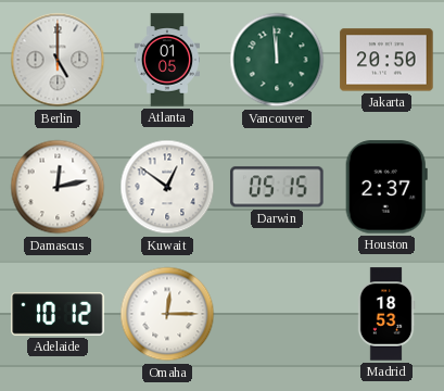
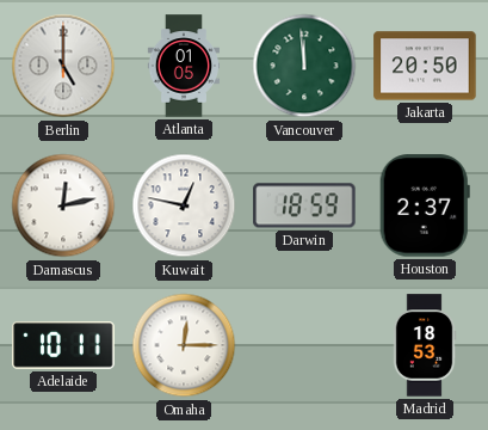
Kuwait: 12:51 -> 12:47
Darwin: 05:15 -> 18:59
Adelaide: 10:12 -> 10:11
